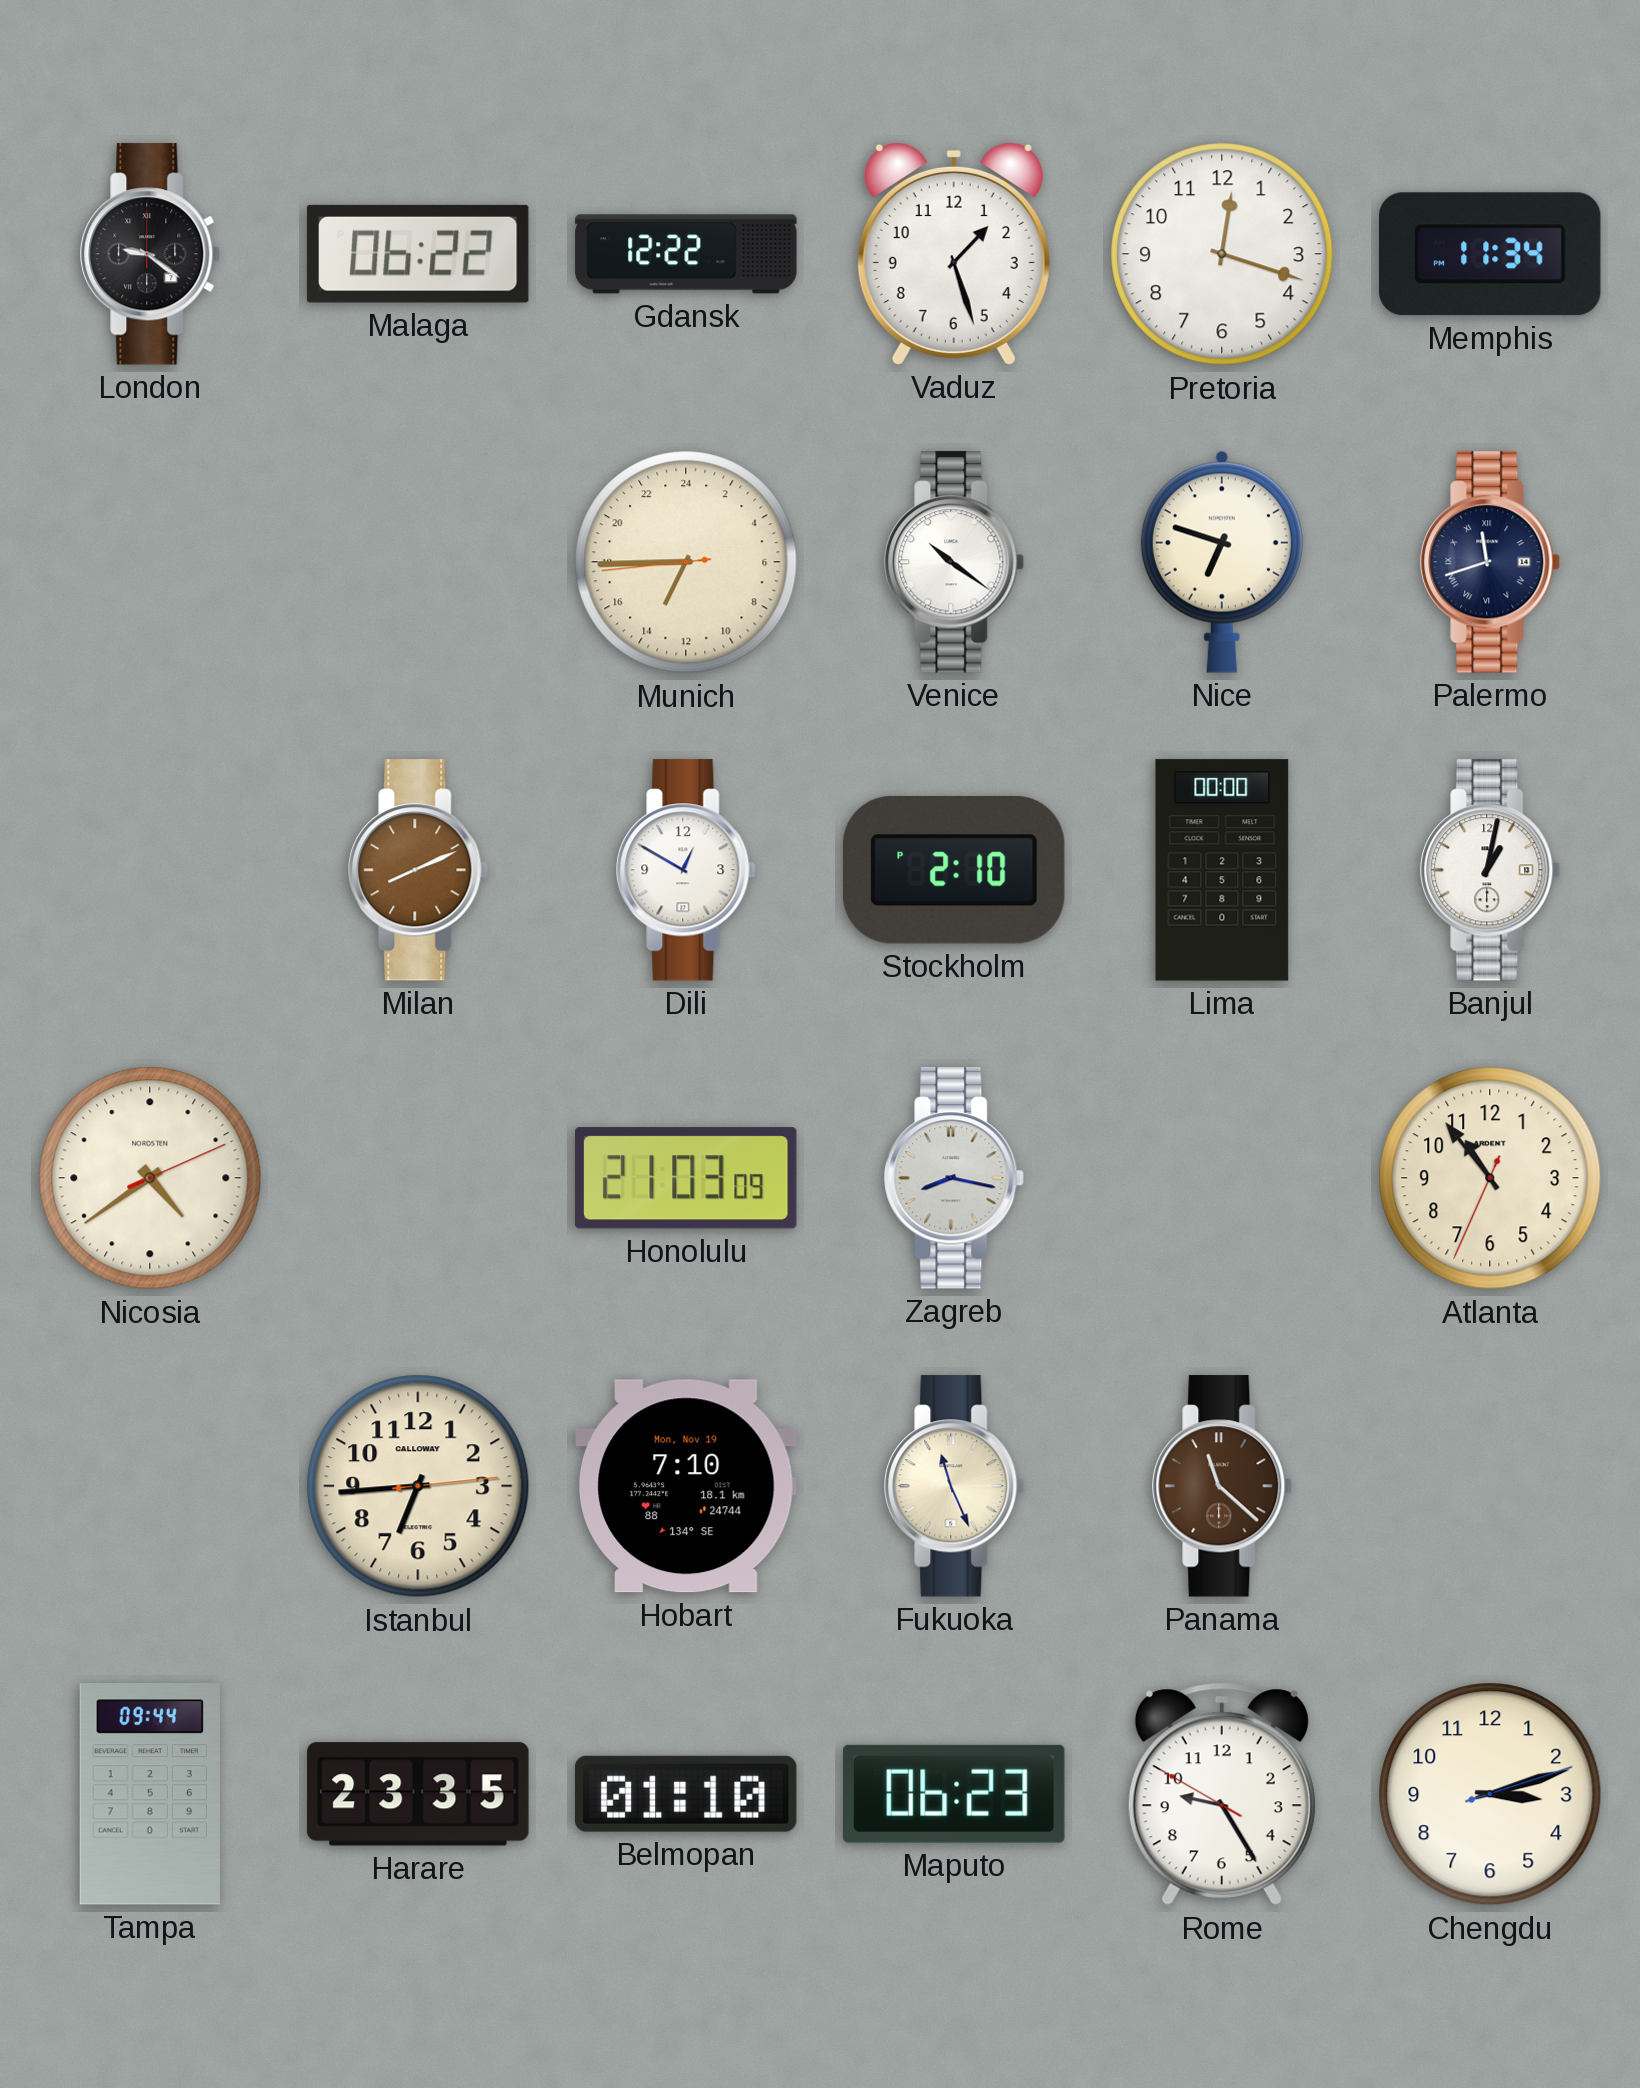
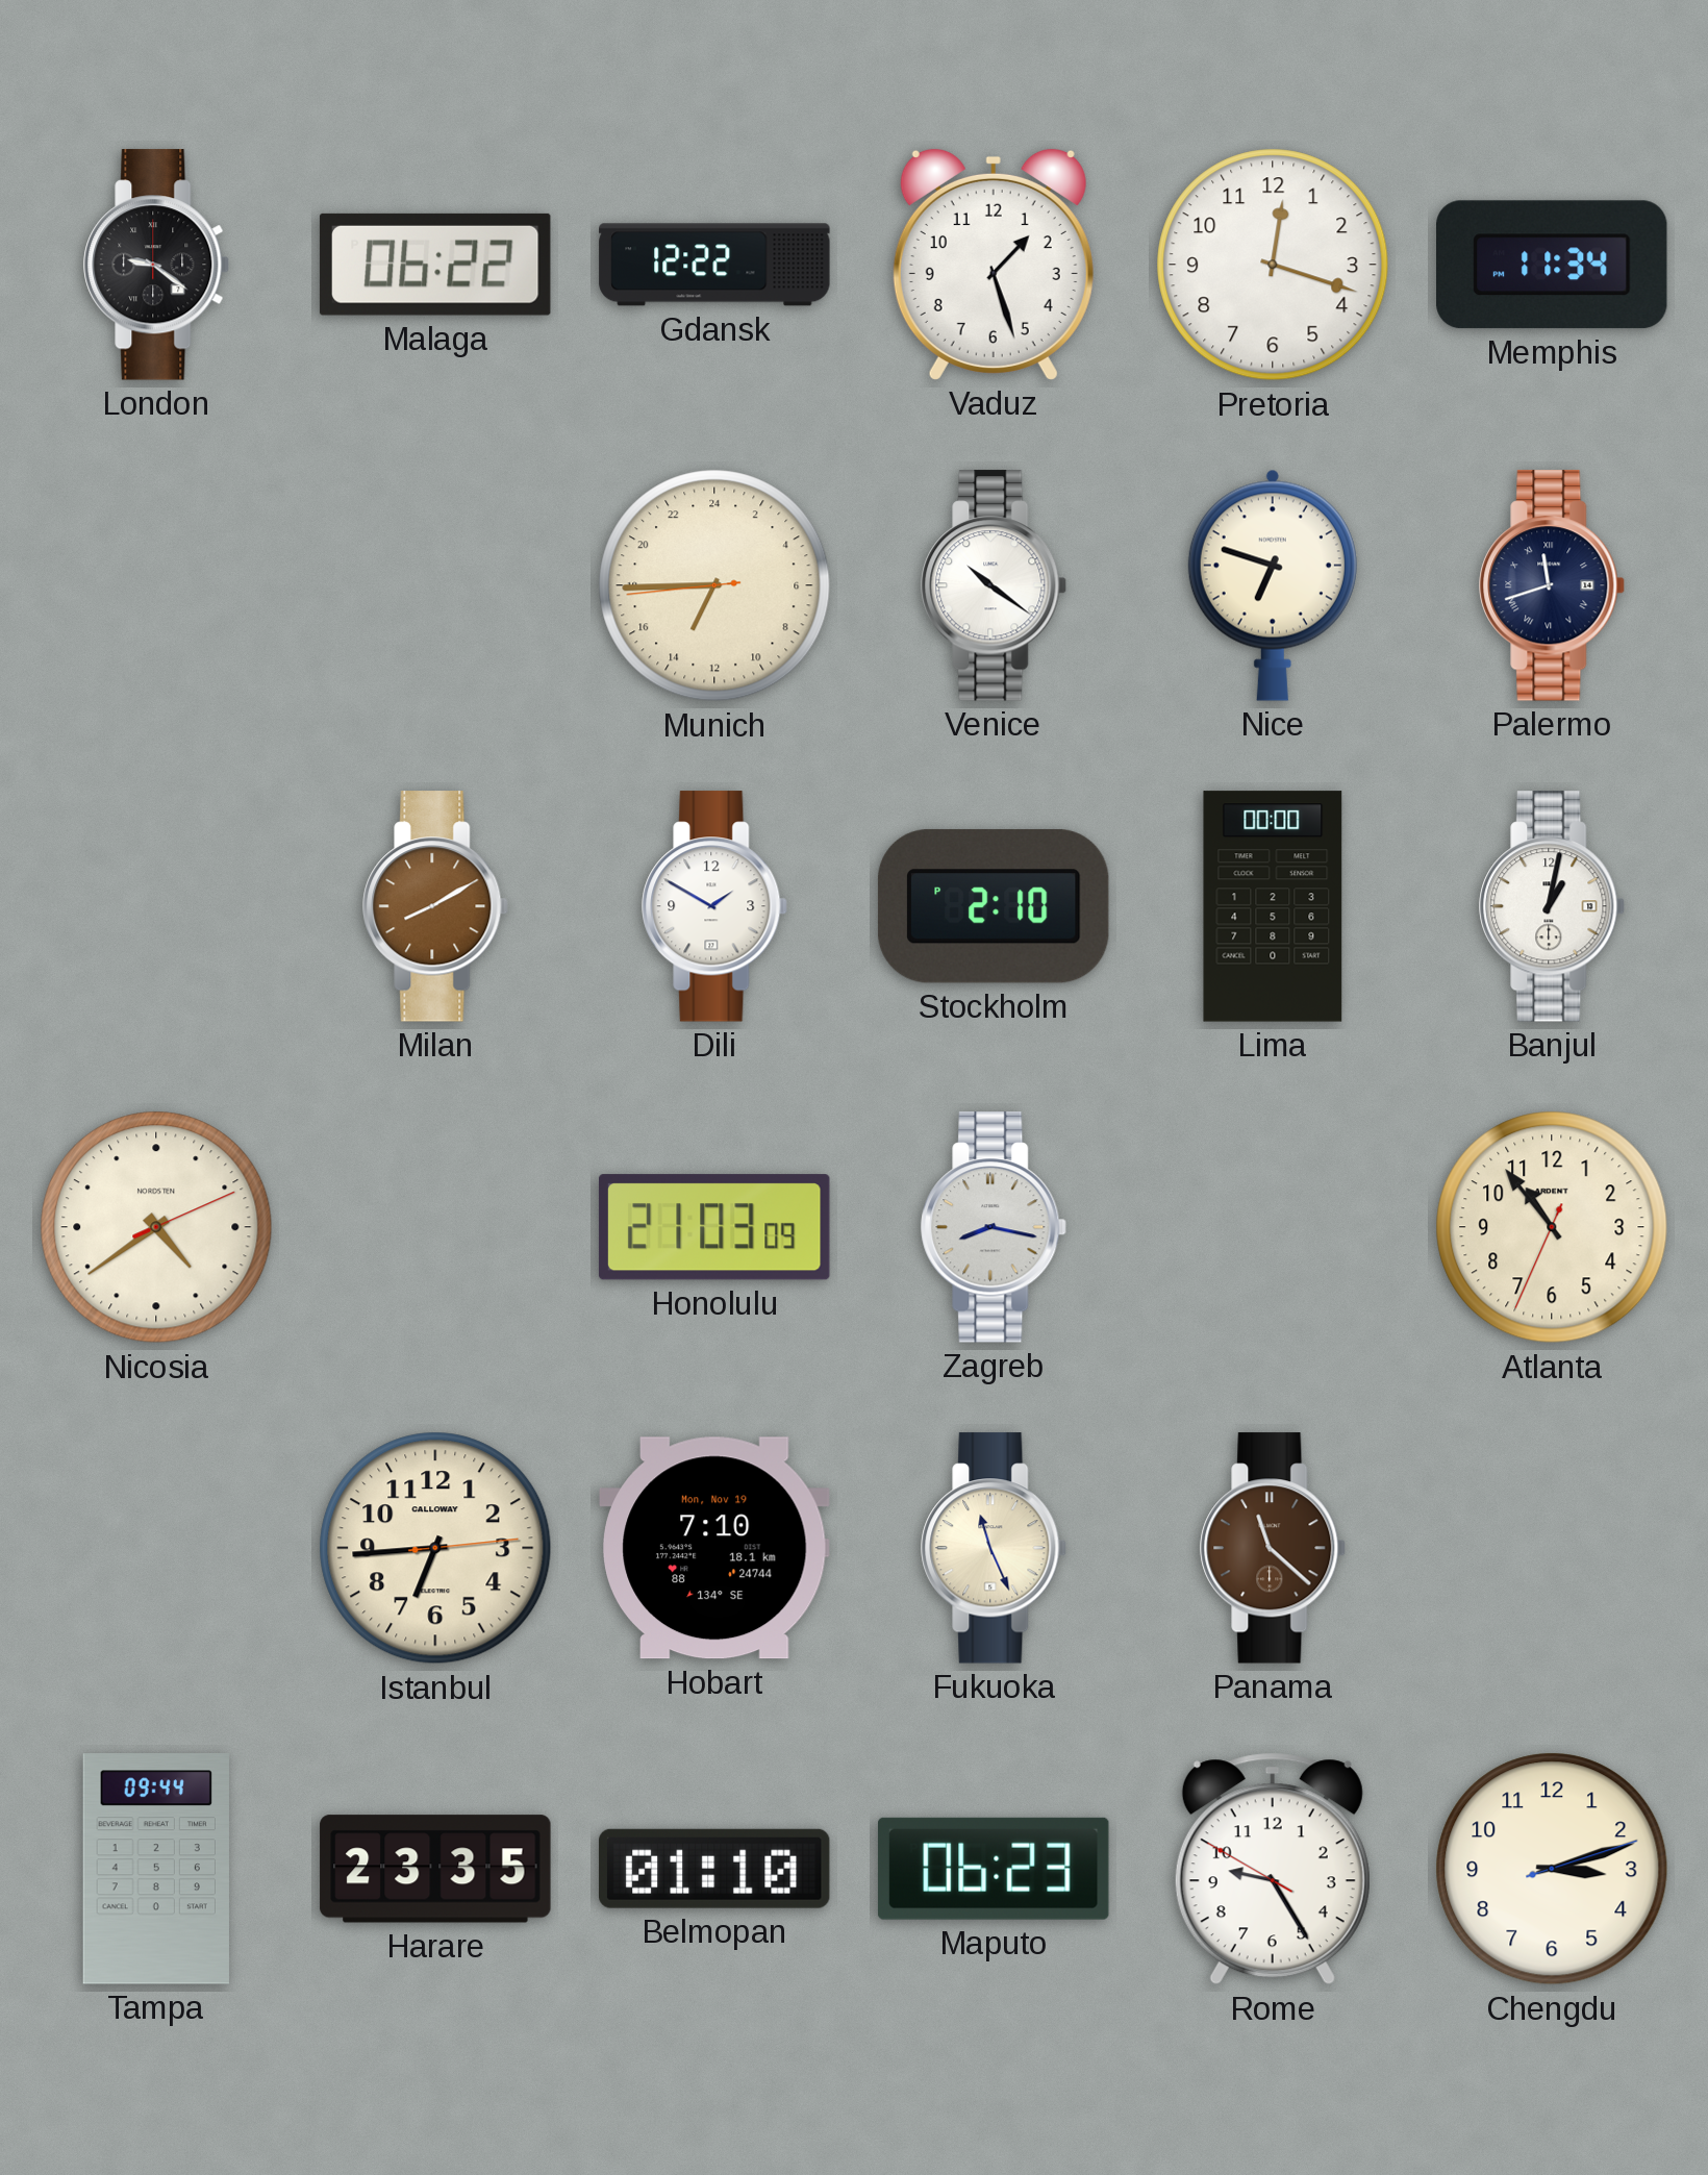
Milan: 8:11 -> 8:10
Dili: 12:50 -> 1:50
